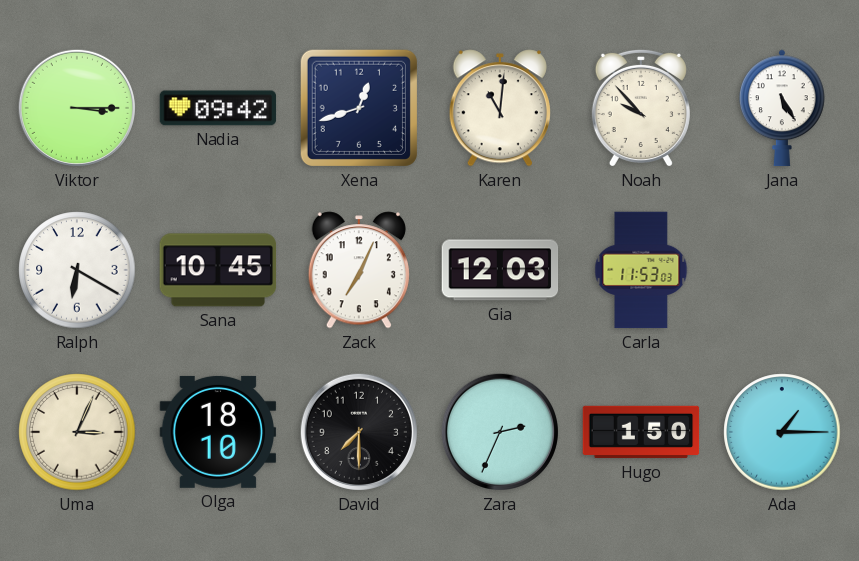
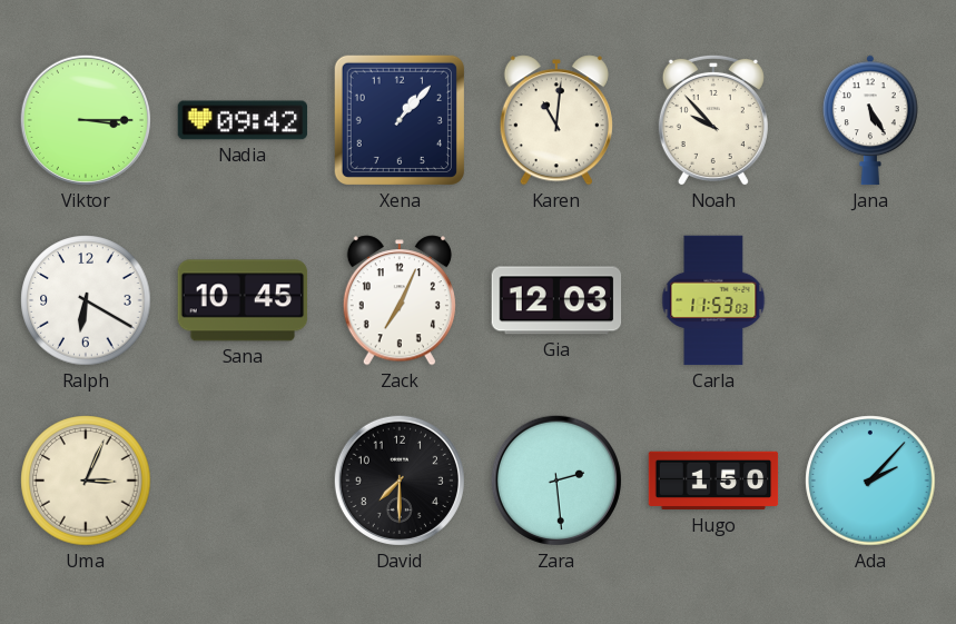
Xena: 12:42 -> 1:07
Olga: 18:10 -> none
Zara: 2:34 -> 2:29
Ada: 1:15 -> 2:07
